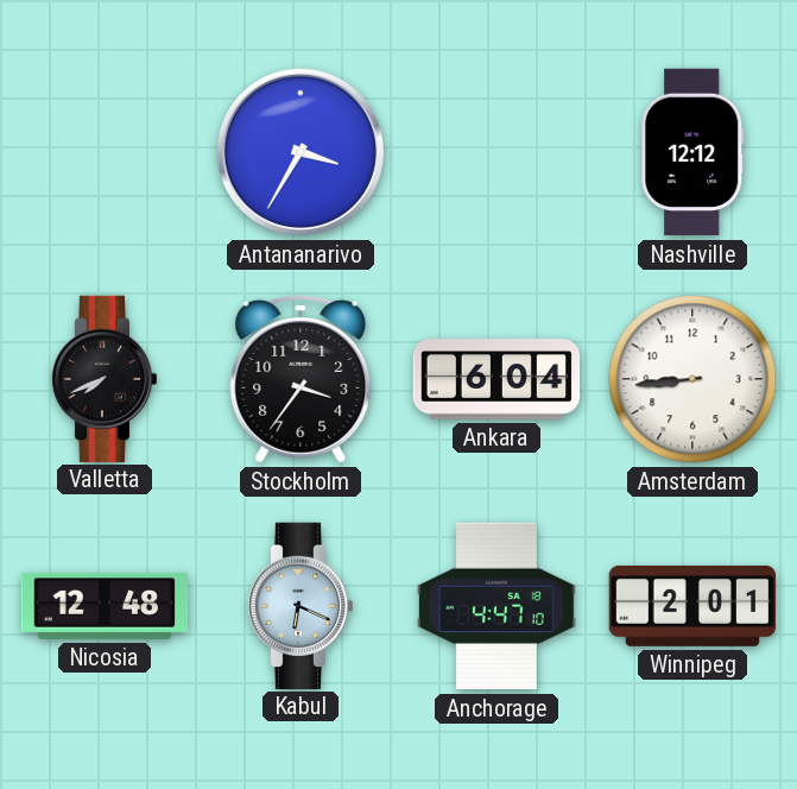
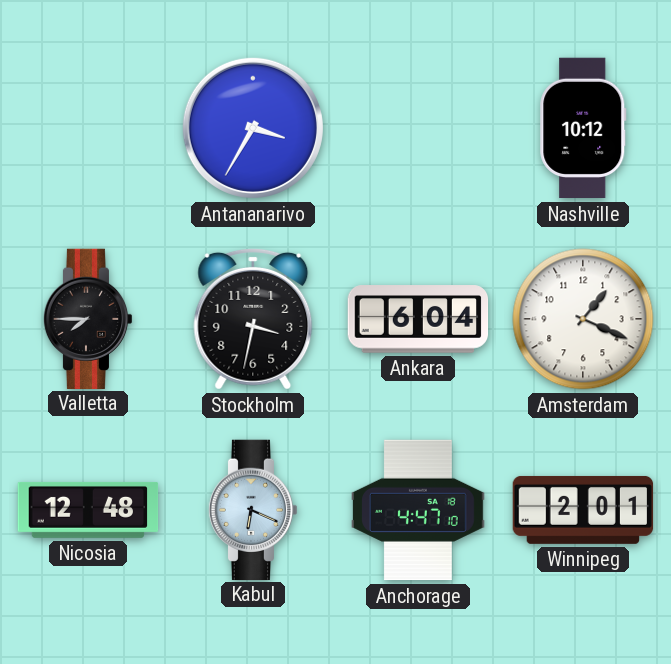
Nashville: 12:12 -> 10:12
Valletta: 7:41 -> 7:45
Stockholm: 3:36 -> 3:32
Amsterdam: 8:44 -> 1:19
